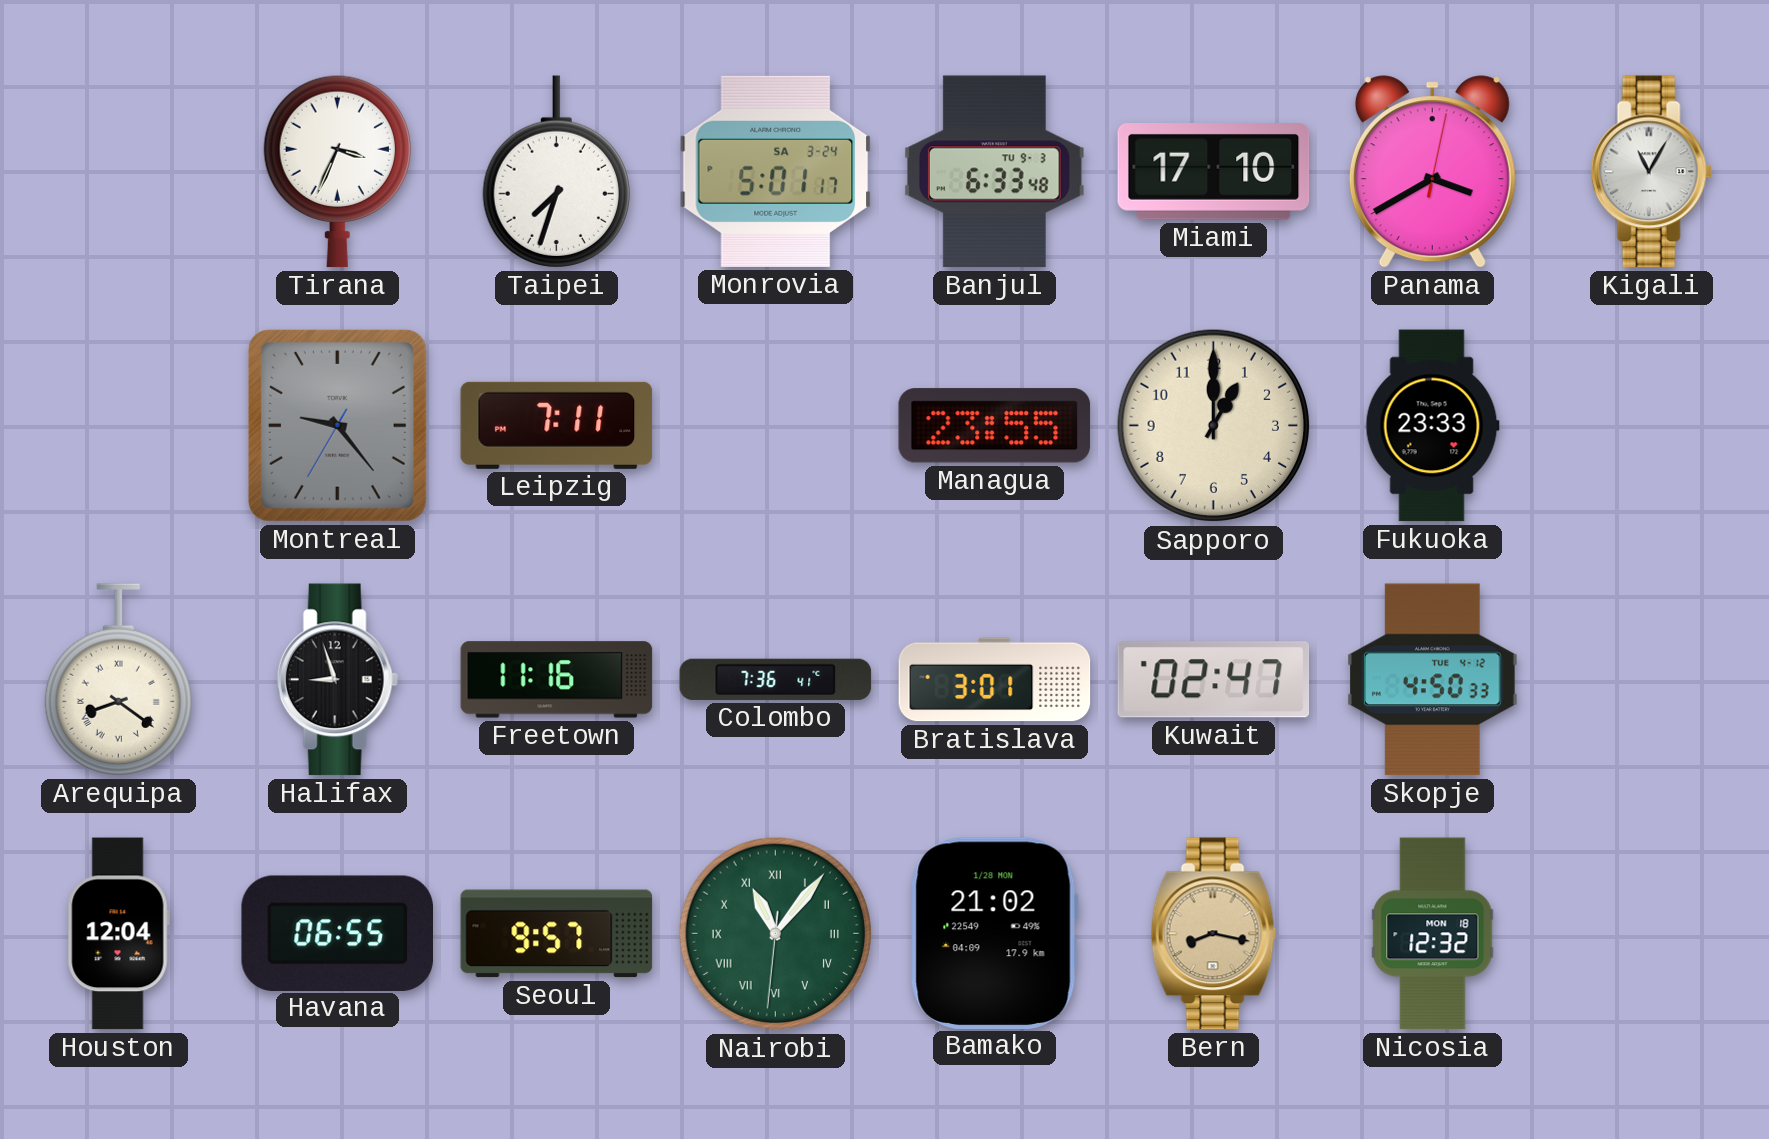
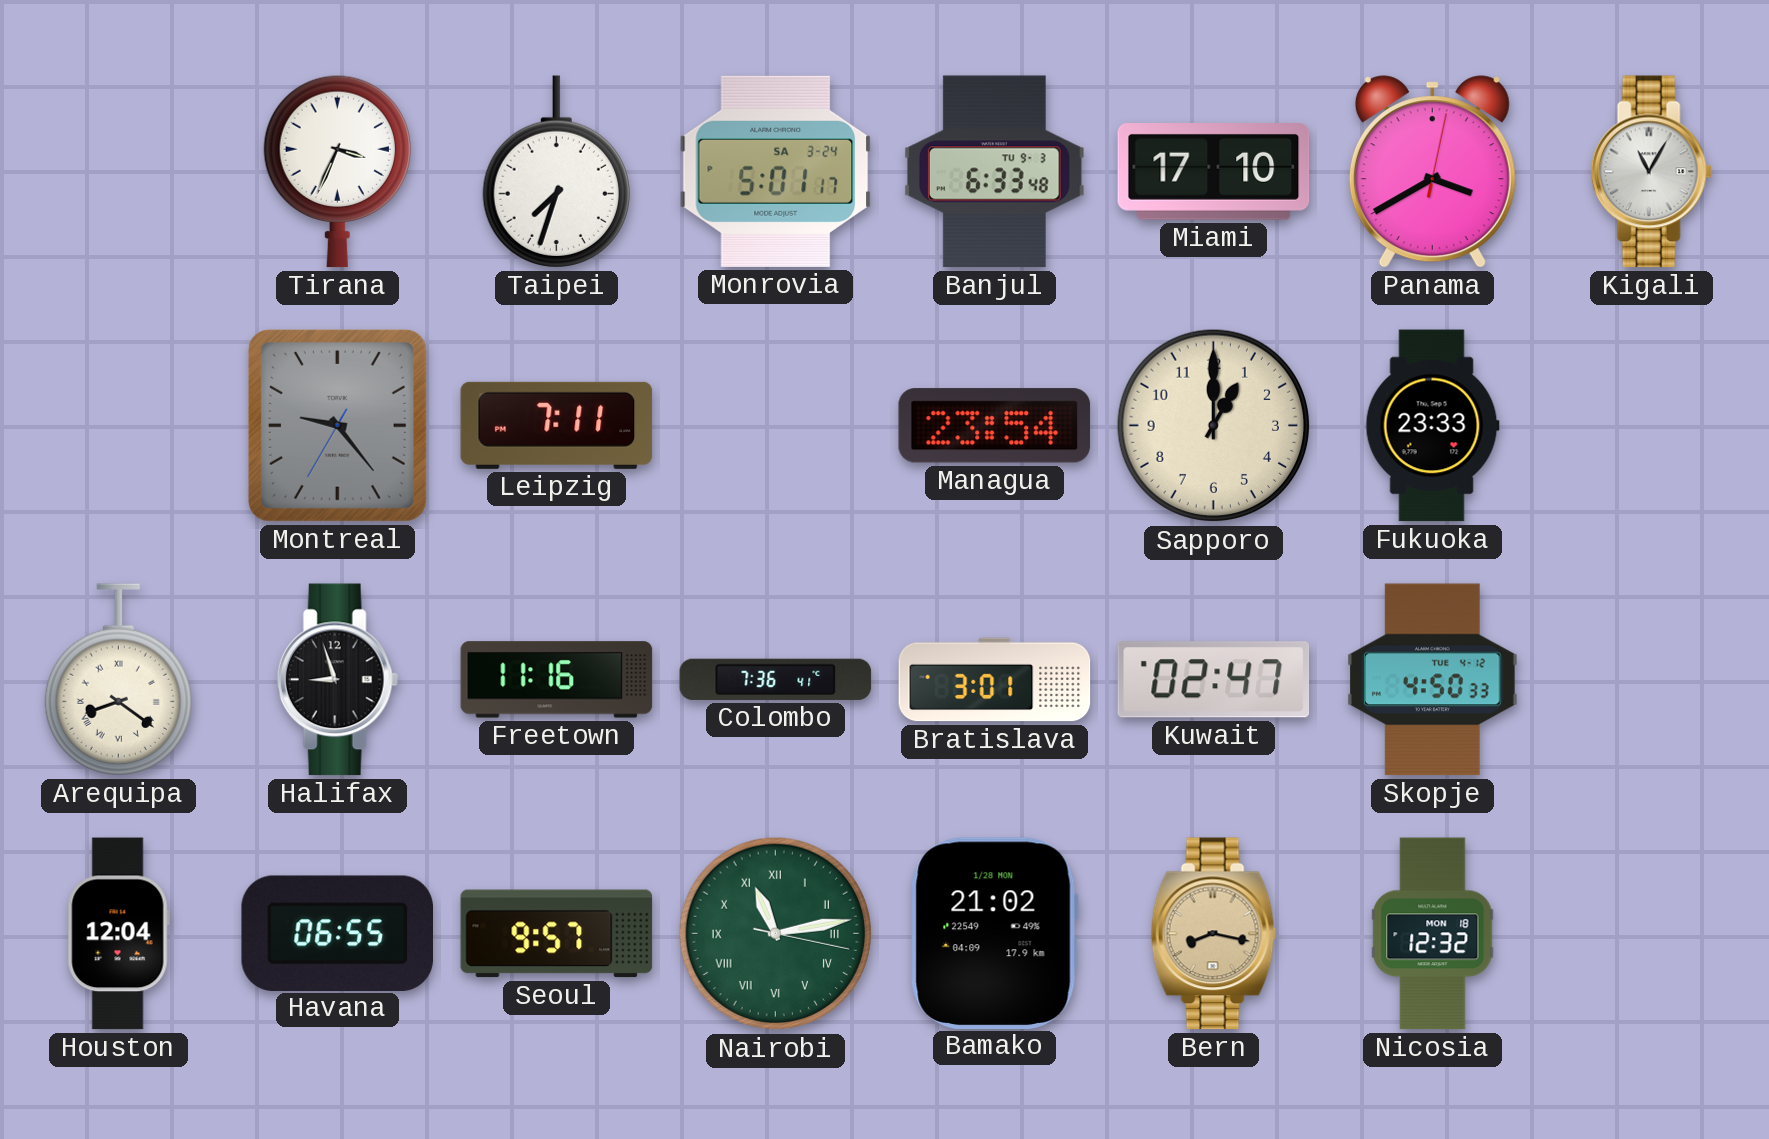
Managua: 23:55 -> 23:54
Nairobi: 11:06 -> 11:13
